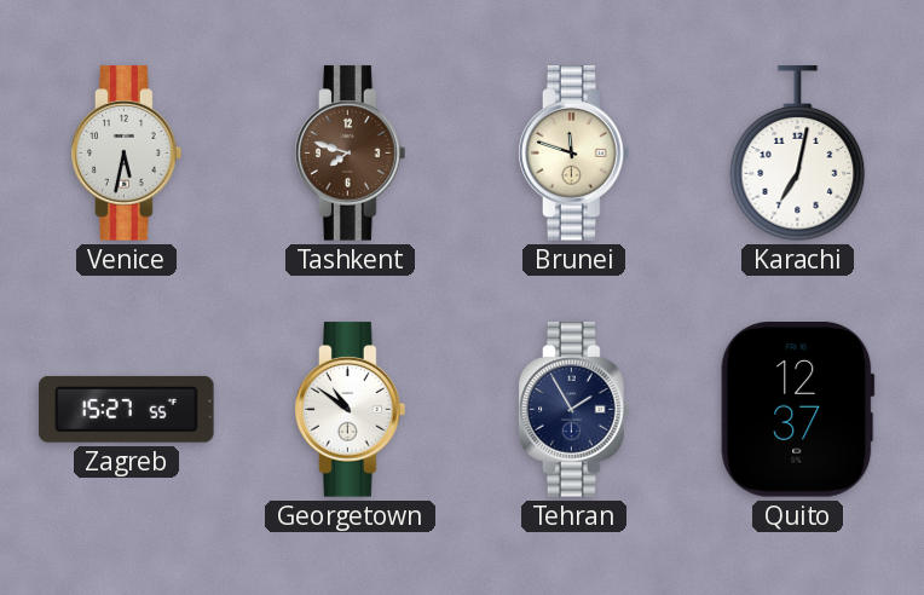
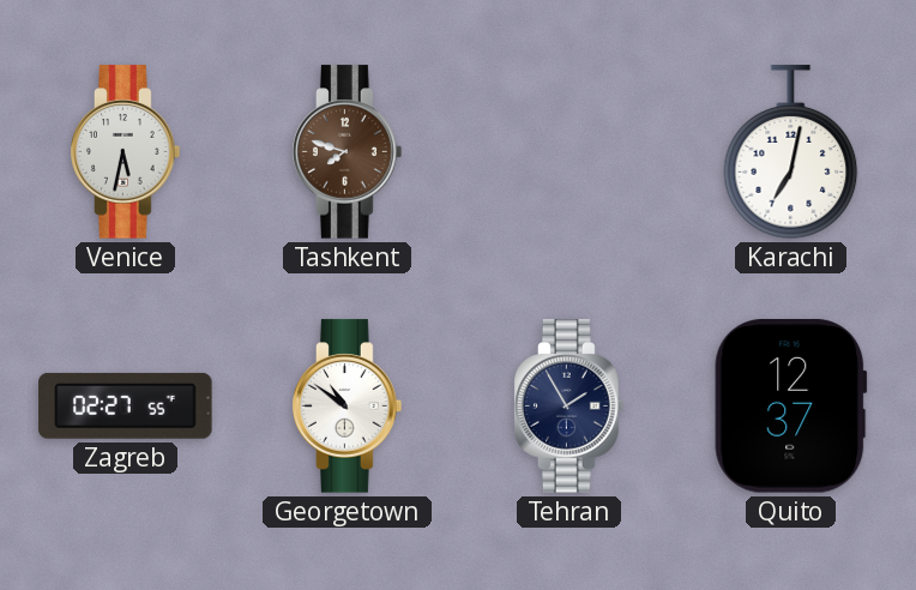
Brunei: 11:48 -> none
Zagreb: 15:27 -> 02:27
